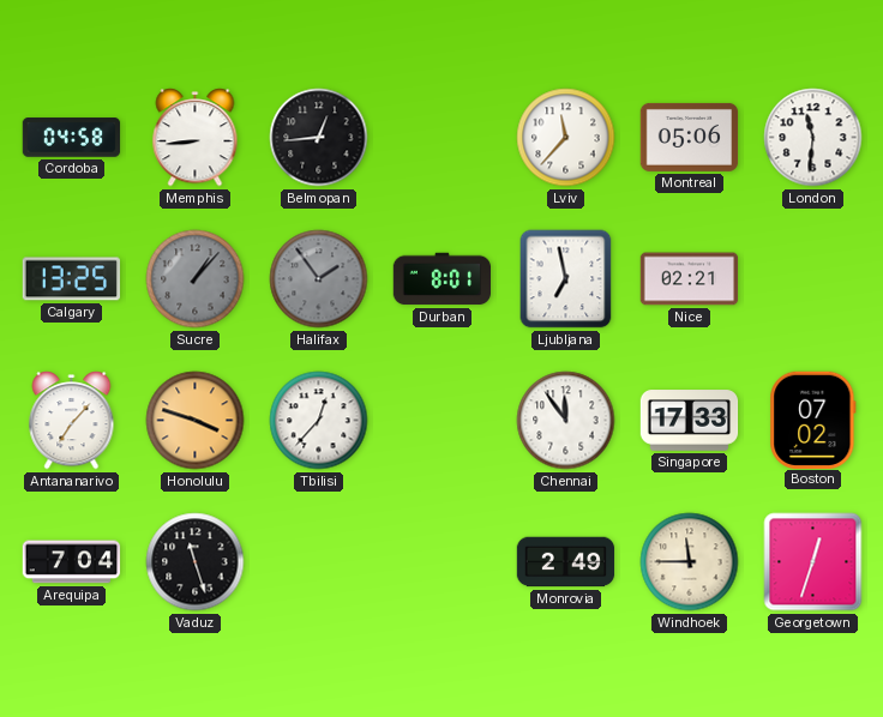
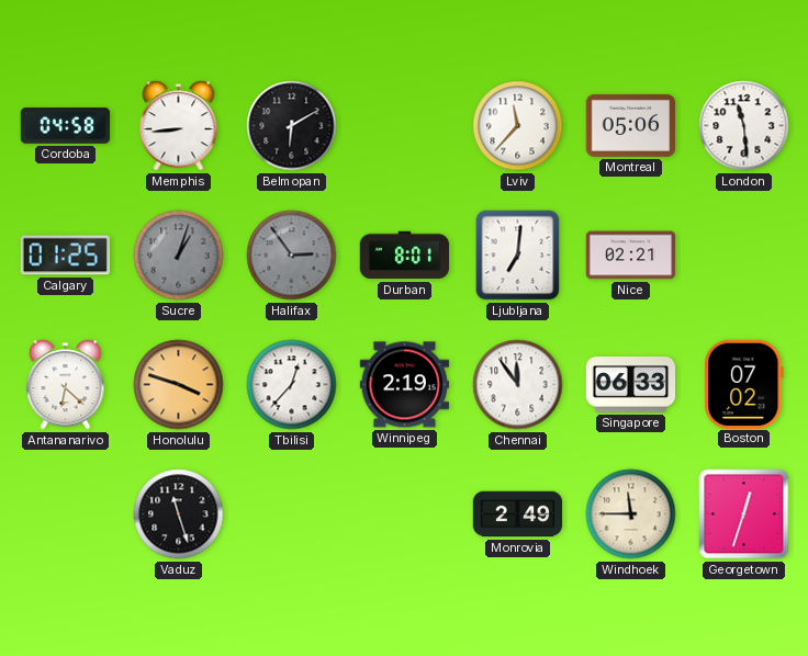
Belmopan: 12:44 -> 6:10
London: 11:31 -> 11:29
Calgary: 13:25 -> 01:25
Sucre: 1:07 -> 1:03
Halifax: 1:54 -> 2:54
Ljubljana: 6:58 -> 7:01
Antananarivo: 7:07 -> 6:22
Winnipeg: none -> 2:19
Singapore: 17:33 -> 06:33
Arequipa: 7:04 -> none
